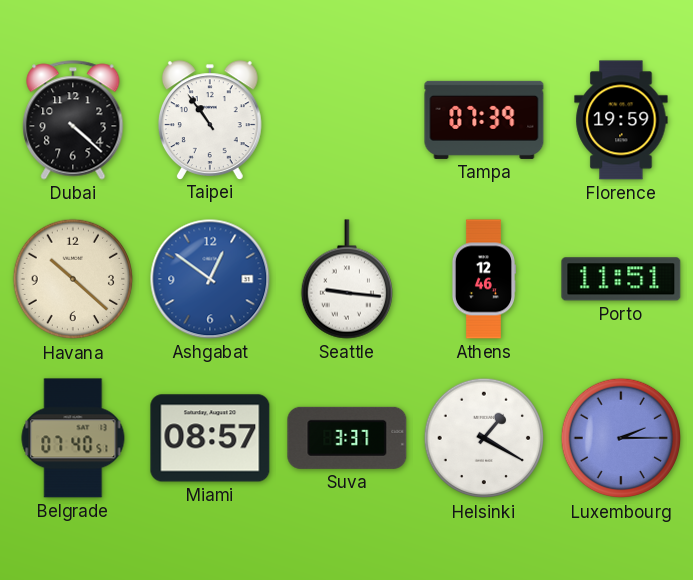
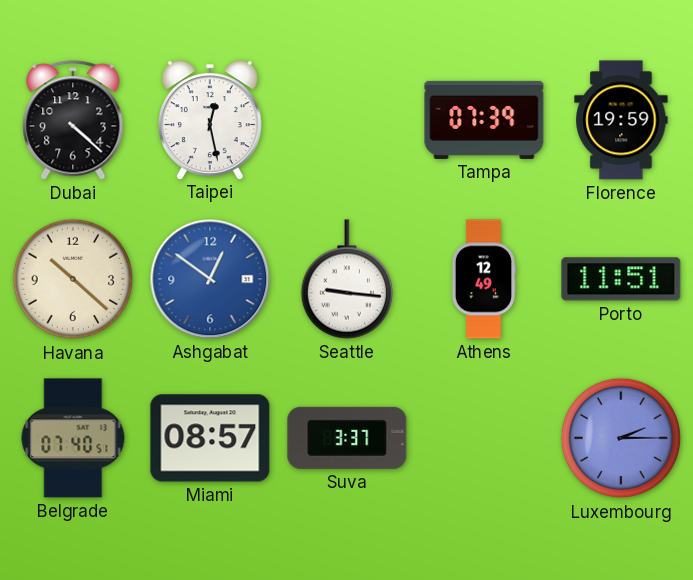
Taipei: 10:54 -> 12:28
Athens: 12:46 -> 12:49
Helsinki: 1:20 -> none
